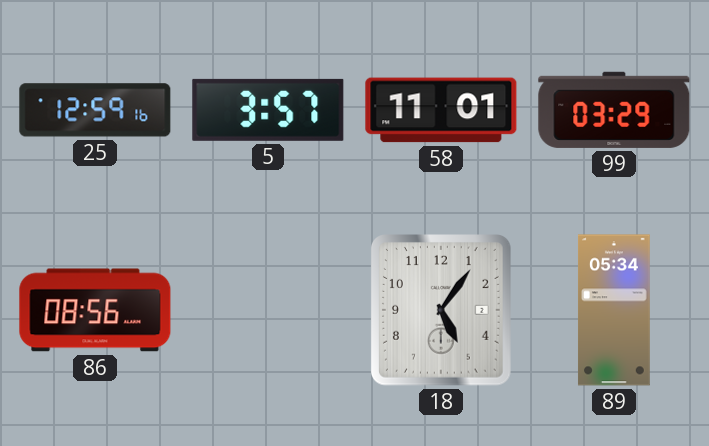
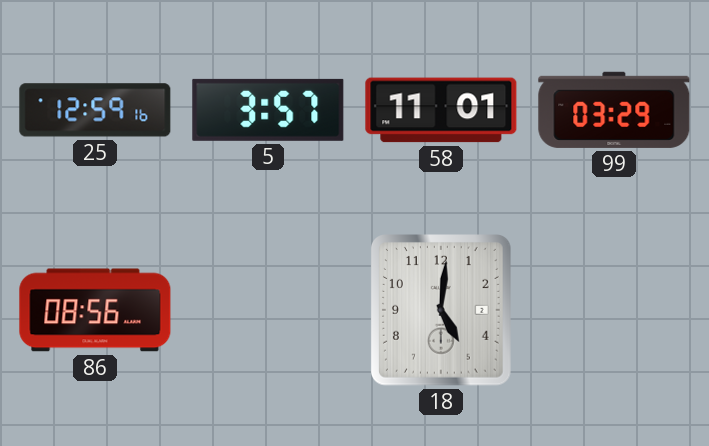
18: 5:06 -> 5:01
89: 05:34 -> none
